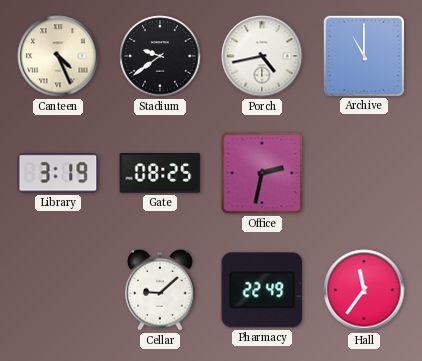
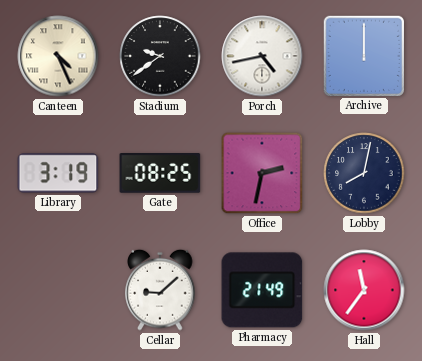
Archive: 11:00 -> 12:00
Lobby: none -> 8:02
Pharmacy: 22:49 -> 21:49
